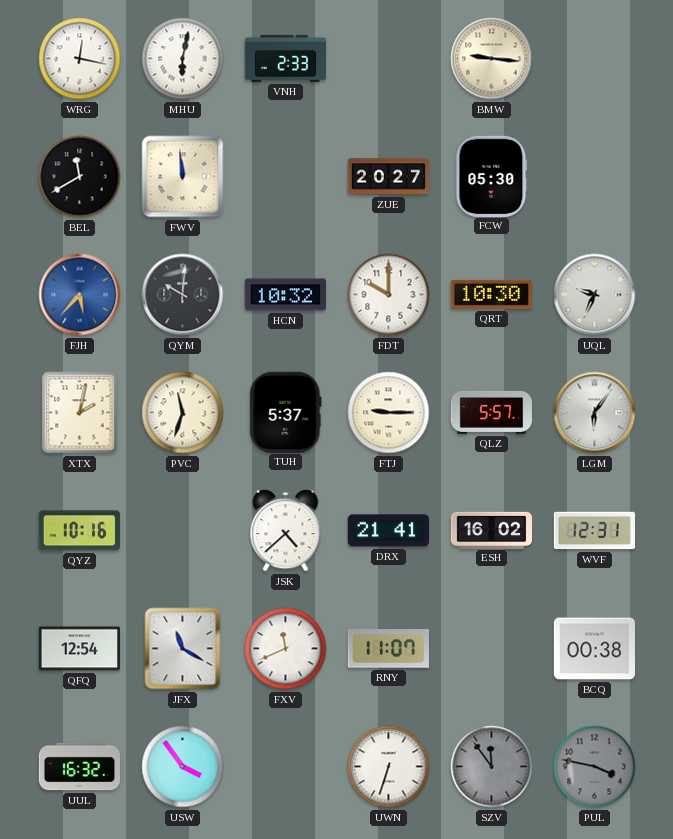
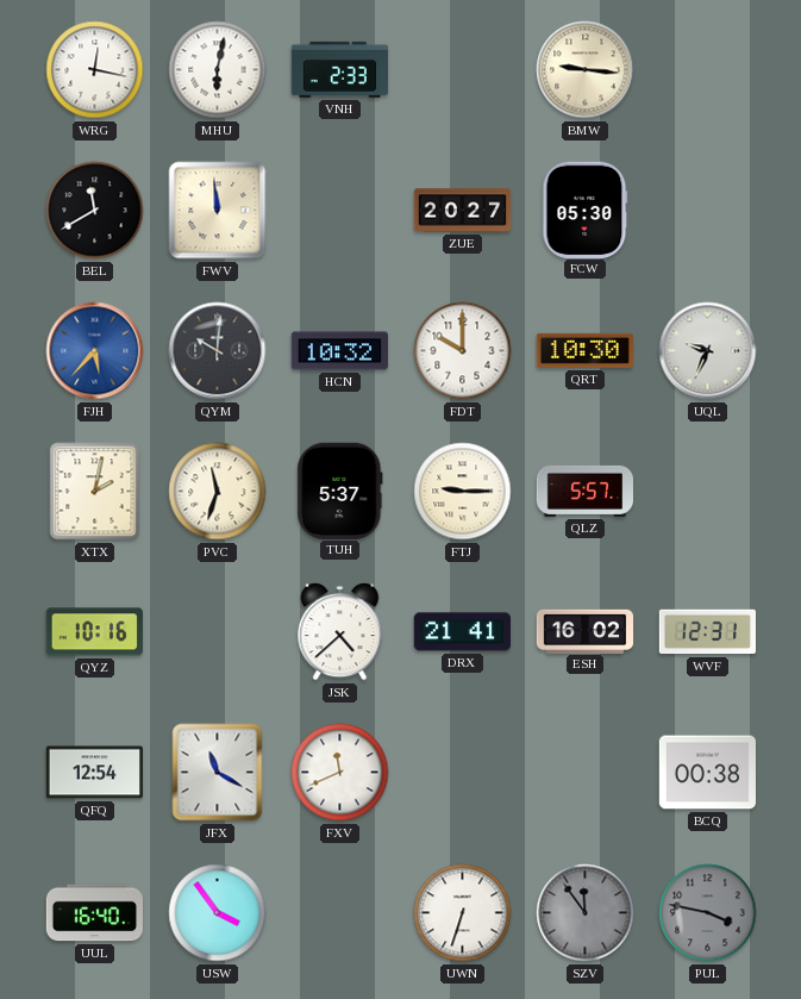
LGM: 6:06 -> none
RNY: 11:07 -> none
UUL: 16:32 -> 16:40
